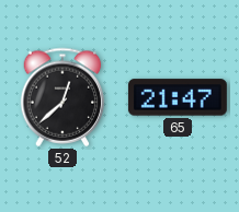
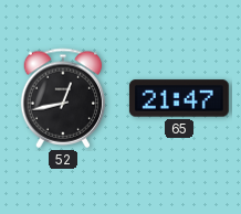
52: 12:38 -> 12:43
